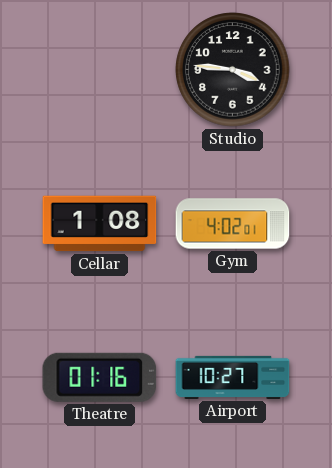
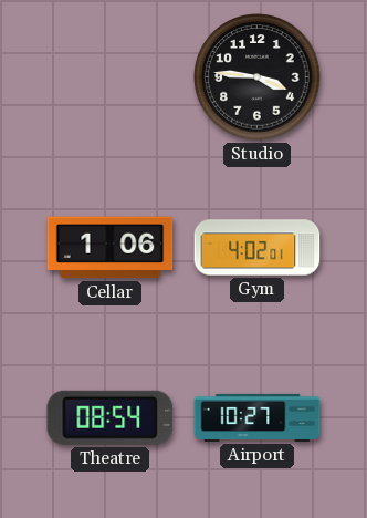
Cellar: 1:08 -> 1:06
Theatre: 01:16 -> 08:54
